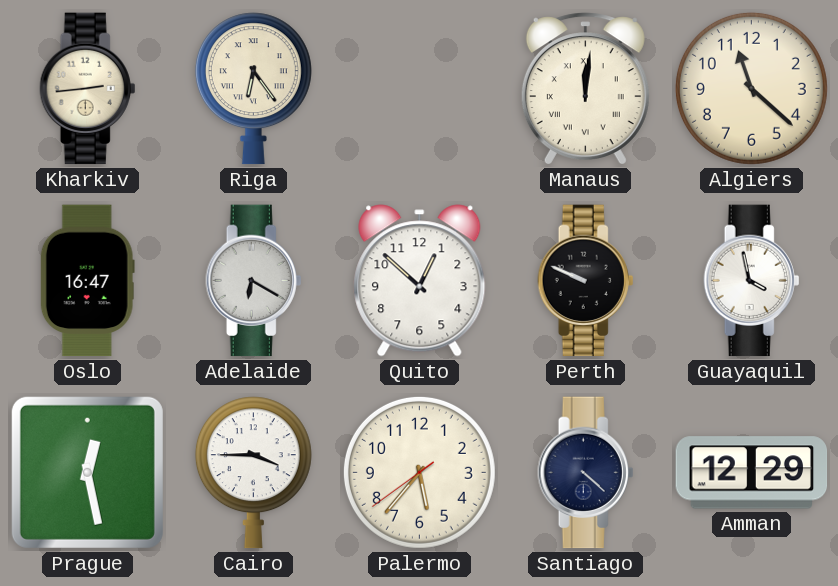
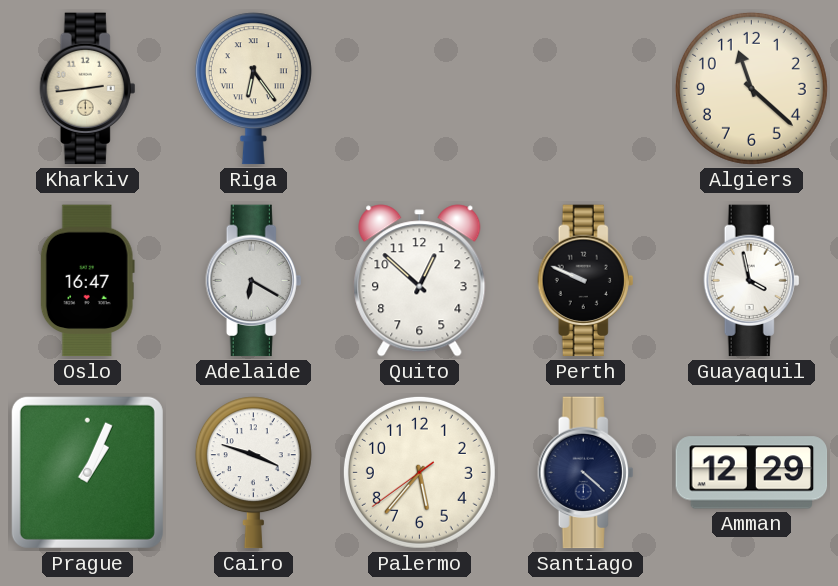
Manaus: 12:01 -> none
Prague: 12:28 -> 1:04
Cairo: 3:45 -> 3:48
